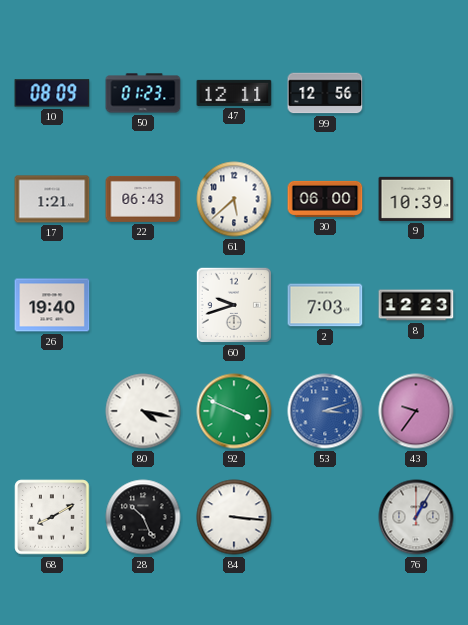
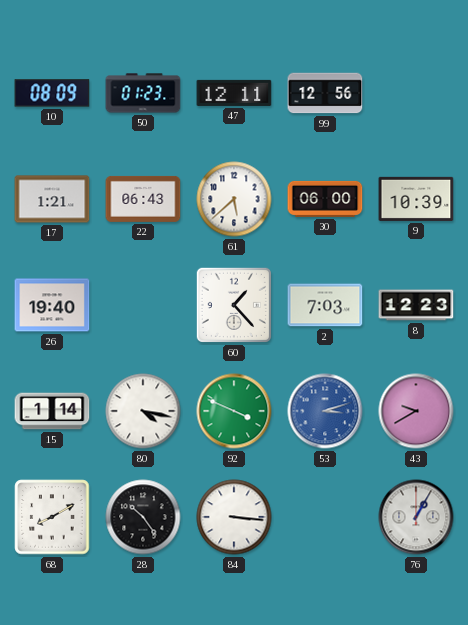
60: 9:42 -> 1:23
15: none -> 1:14
43: 9:36 -> 9:40
28: 10:26 -> 10:24
